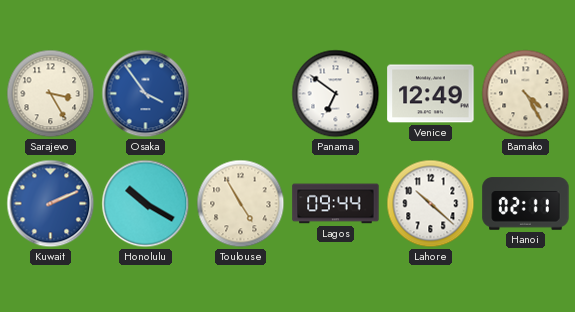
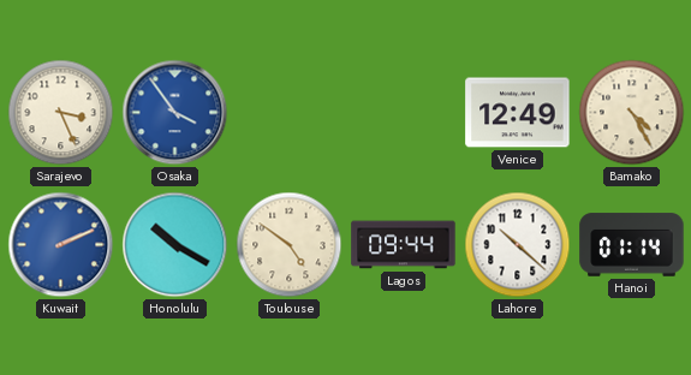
Sarajevo: 3:25 -> 3:26
Panama: 6:51 -> none
Toulouse: 4:55 -> 4:51
Hanoi: 02:11 -> 01:14
